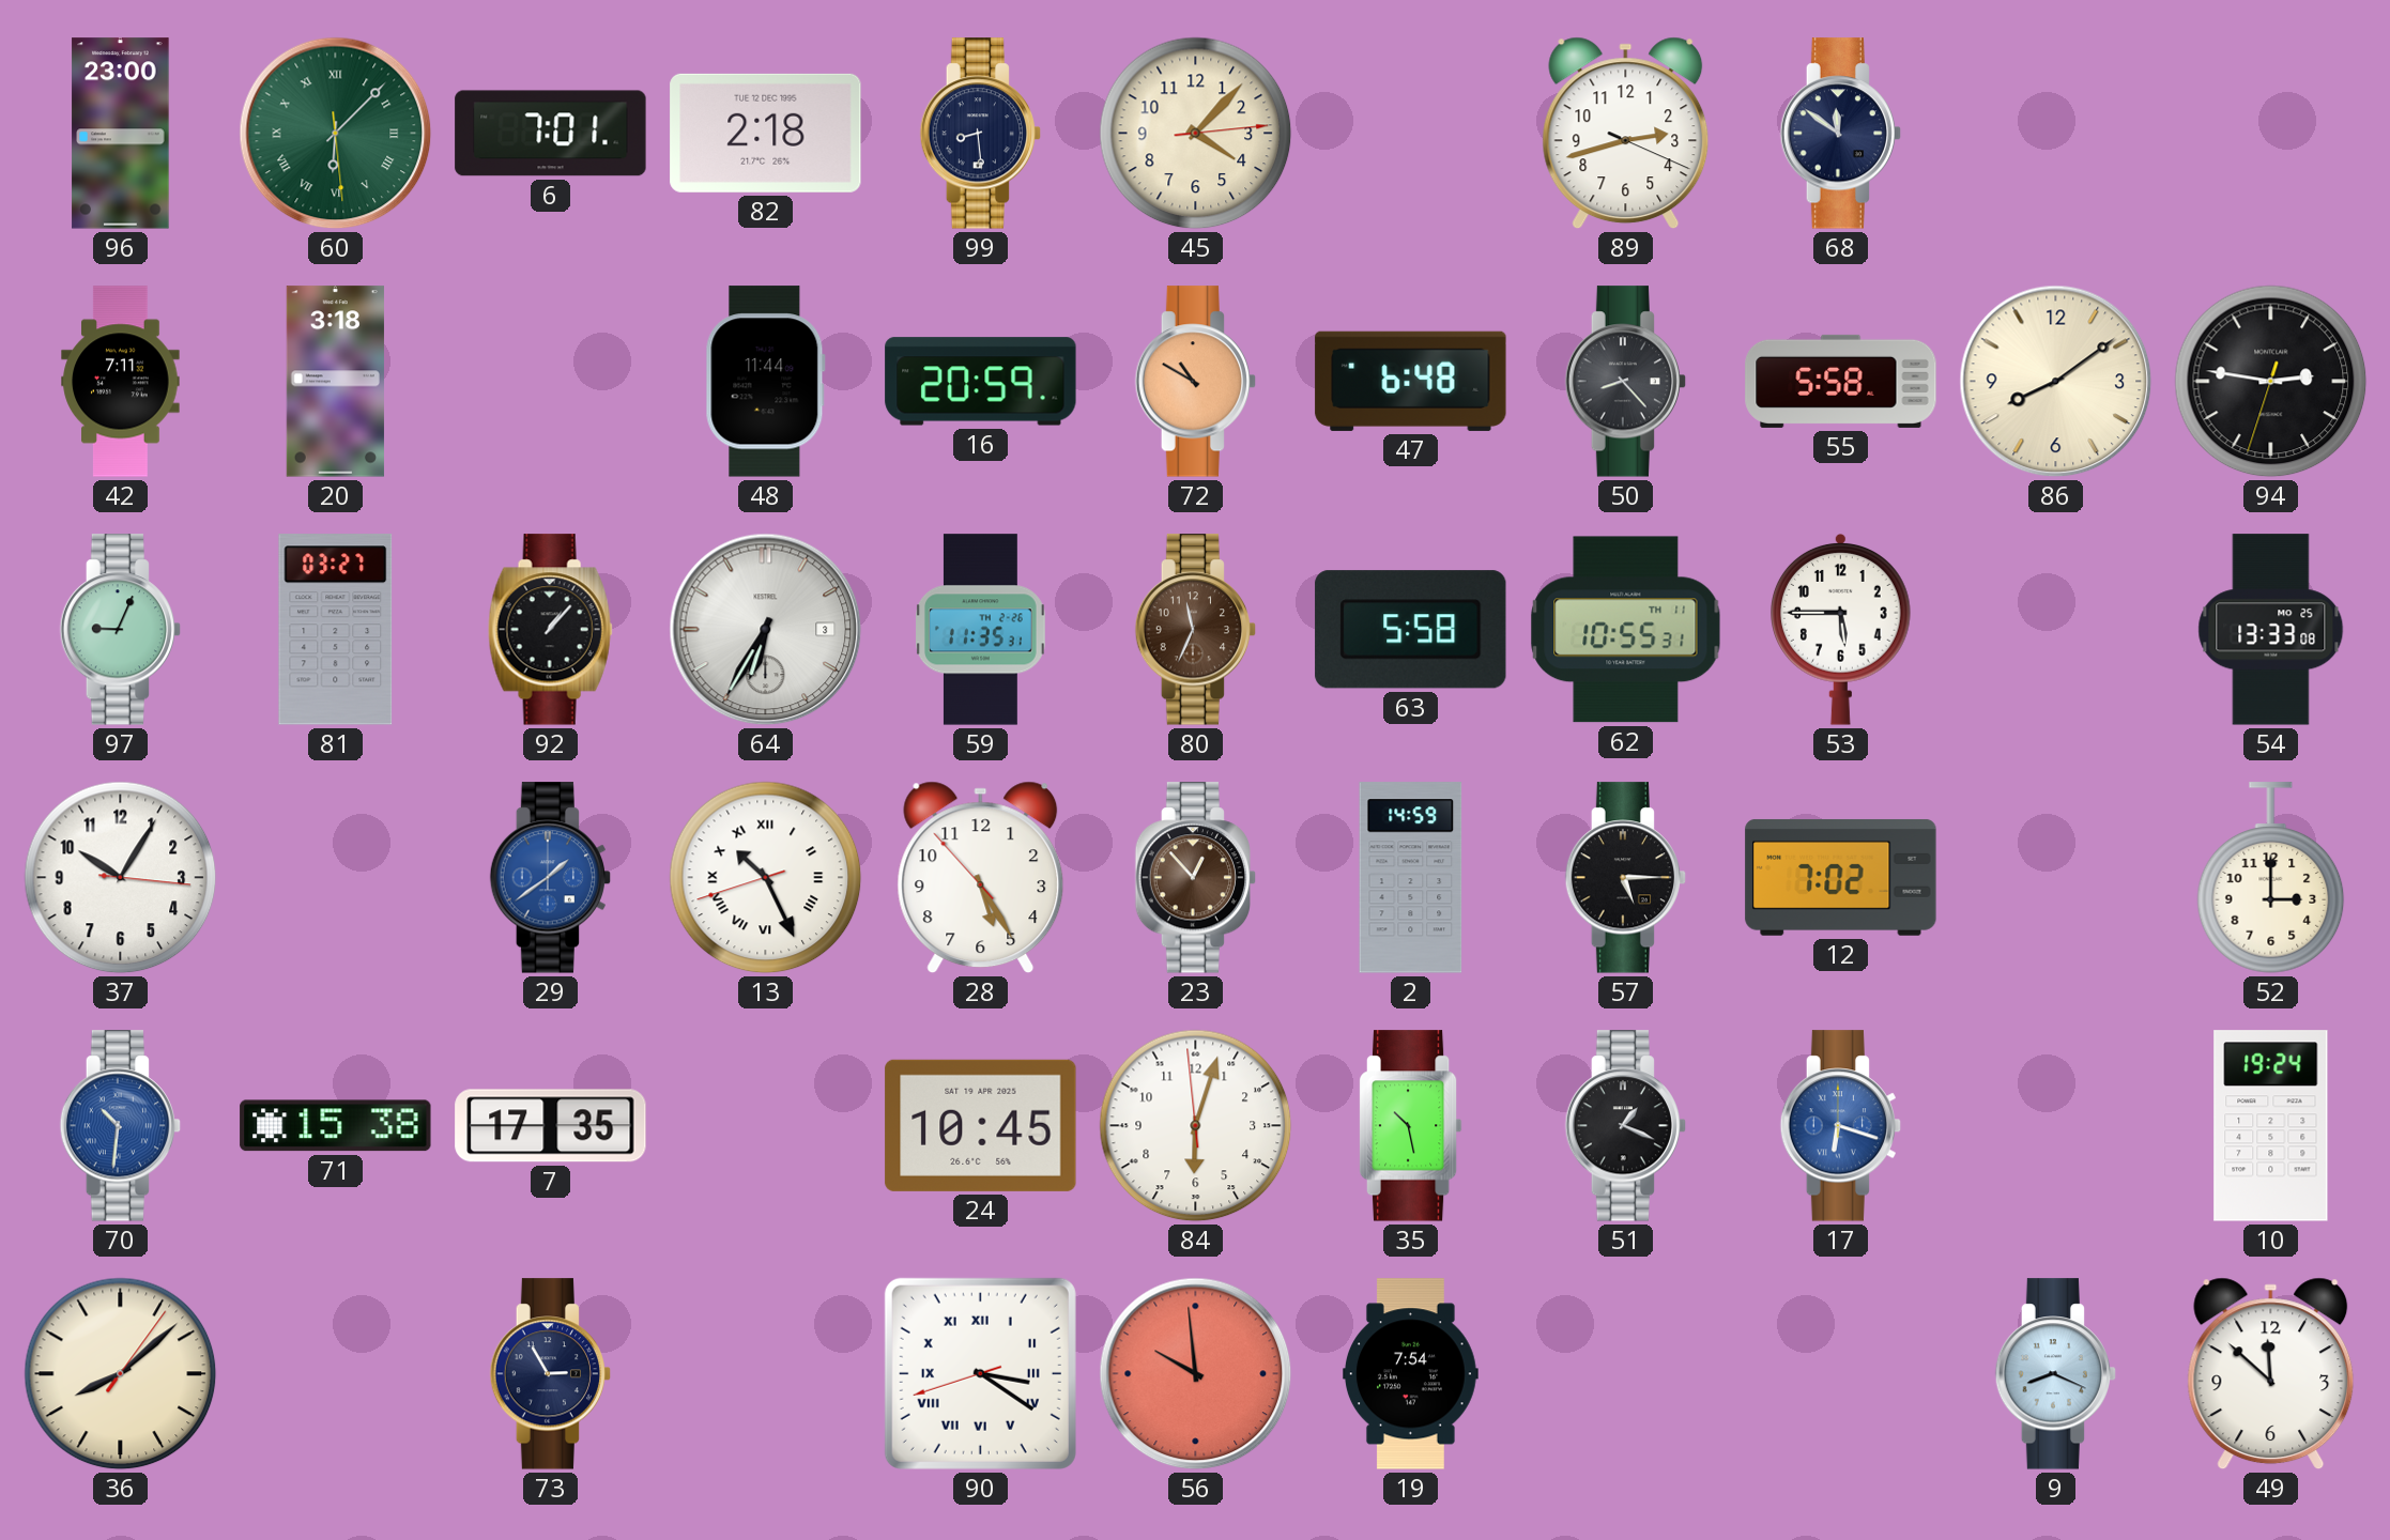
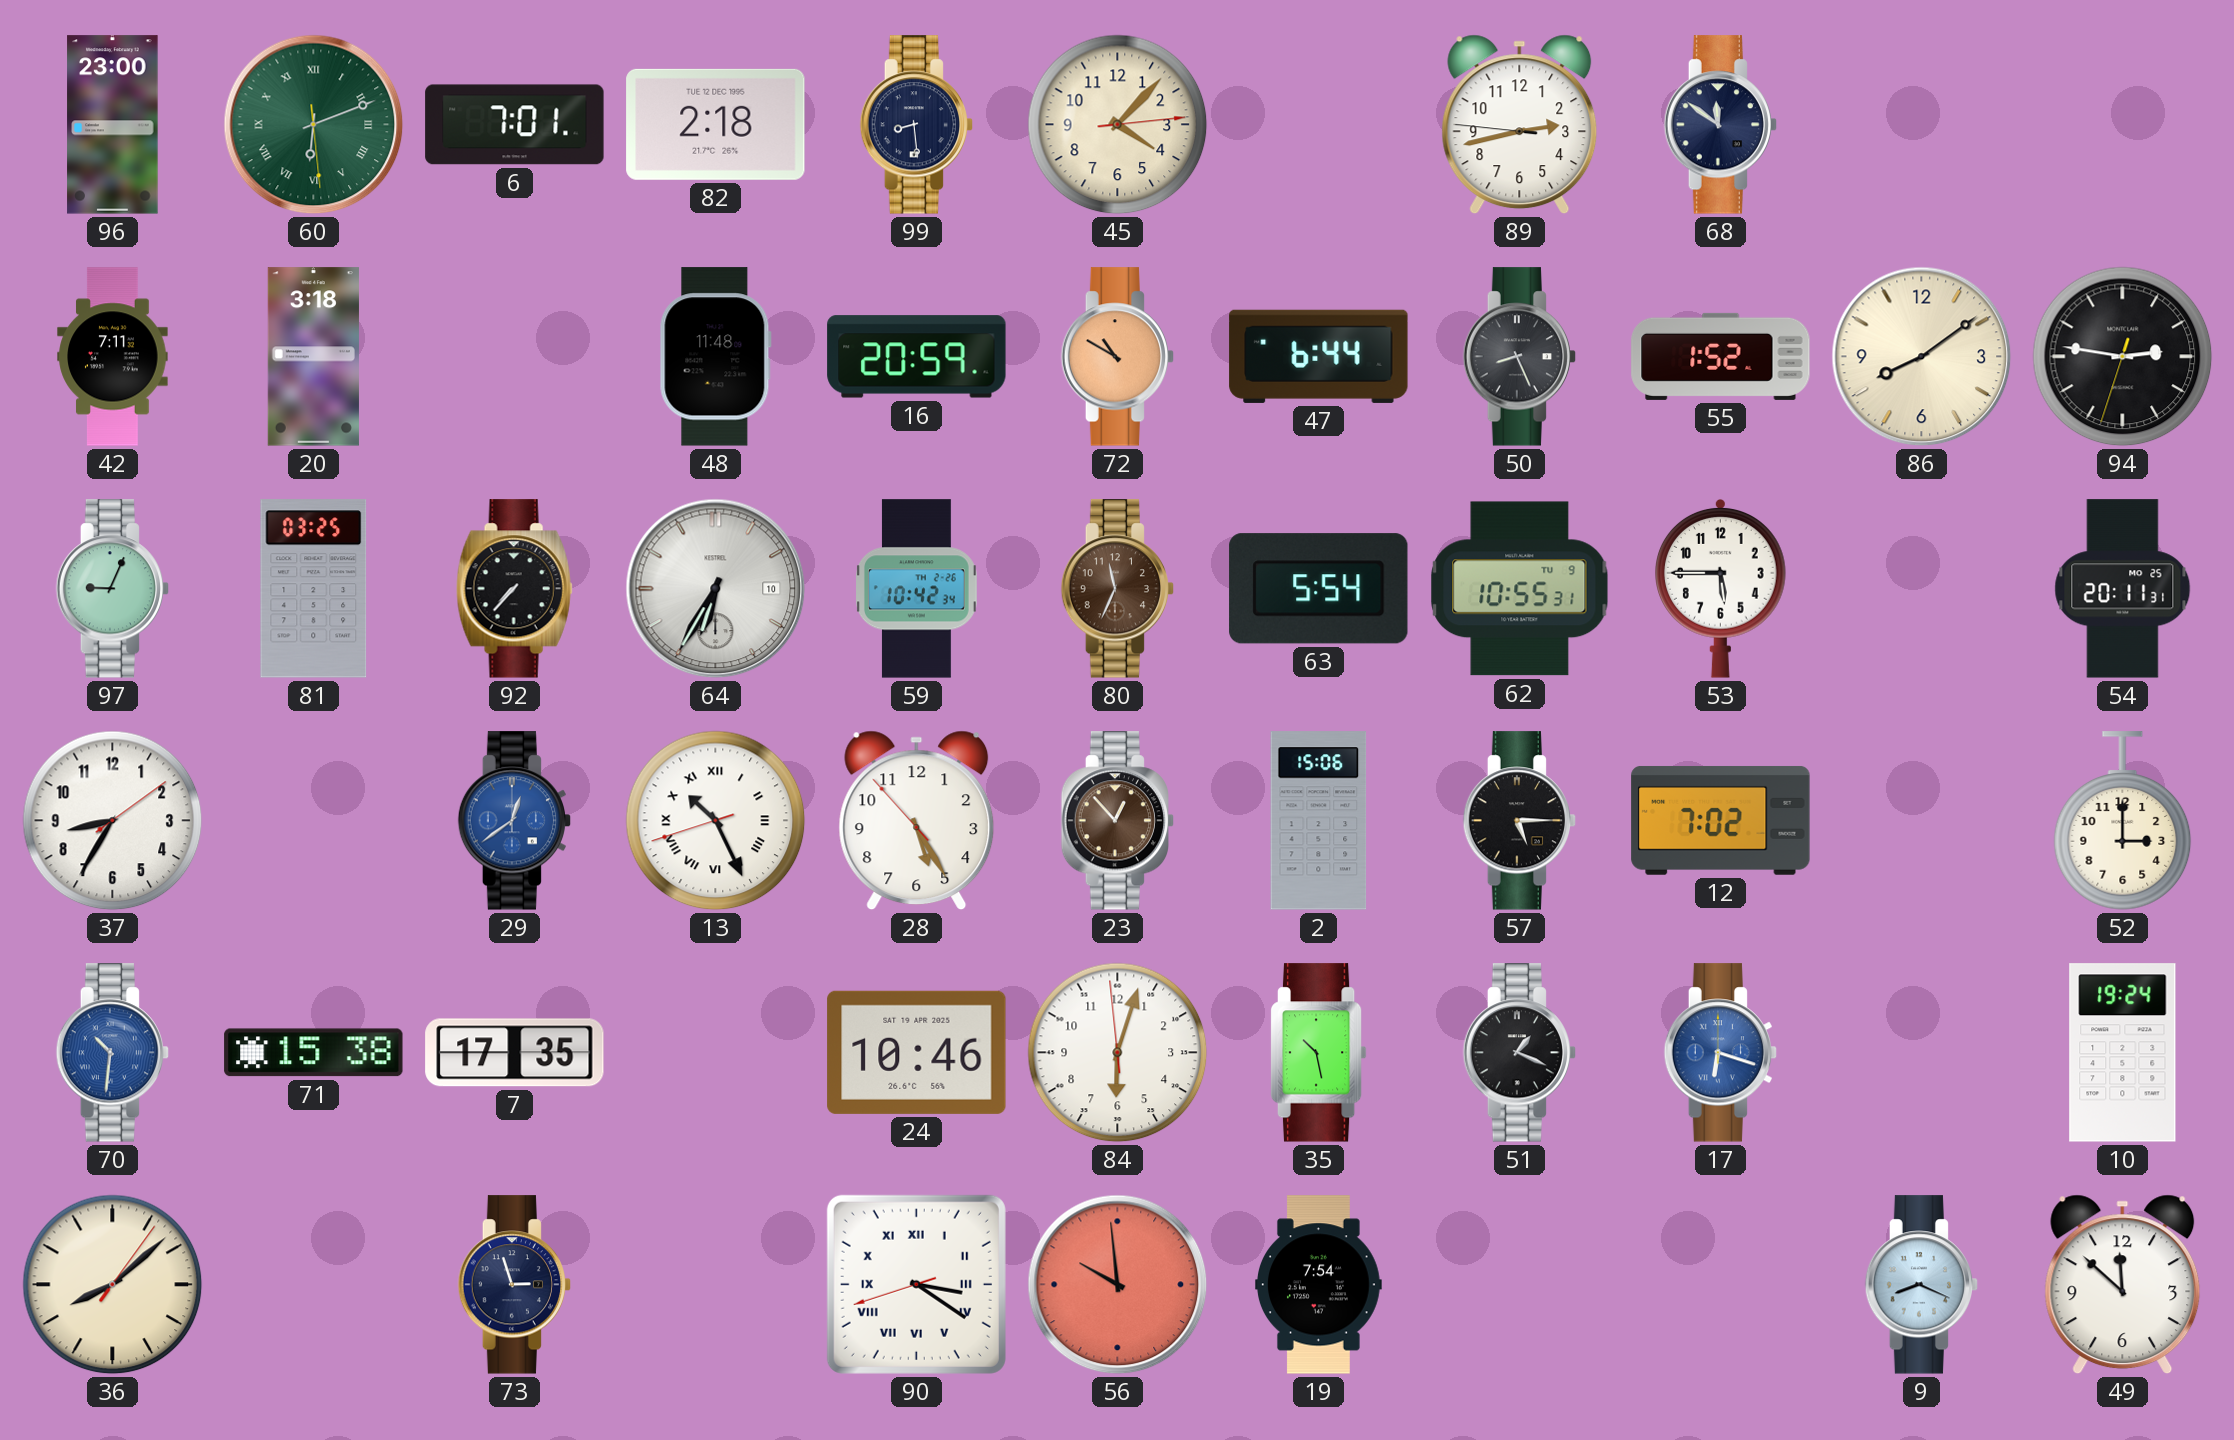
60: 6:07 -> 6:11
89: 2:42:19 -> 2:42:46
48: 11:44 -> 11:48
47: 6:48 -> 6:44
50: 8:23 -> 8:26
55: 5:58 -> 1:52
81: 03:27 -> 03:25
92: 1:07 -> 7:37
64 date: 3 -> 10
59: 11:35 -> 10:42
63: 5:58 -> 5:54
62 date: TH 11 -> TU 9
54: 13:33 -> 20:11
37: 10:05 -> 8:35
29: 1:39 -> 12:39
2: 14:59 -> 15:06
24: 10:45 -> 10:46
73: 2:55 -> 2:57
